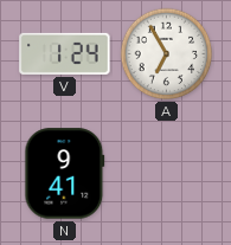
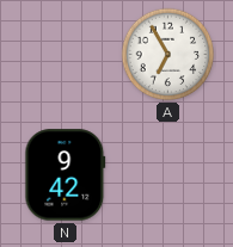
V: 1:24 -> none
N: 9:41 -> 9:42
